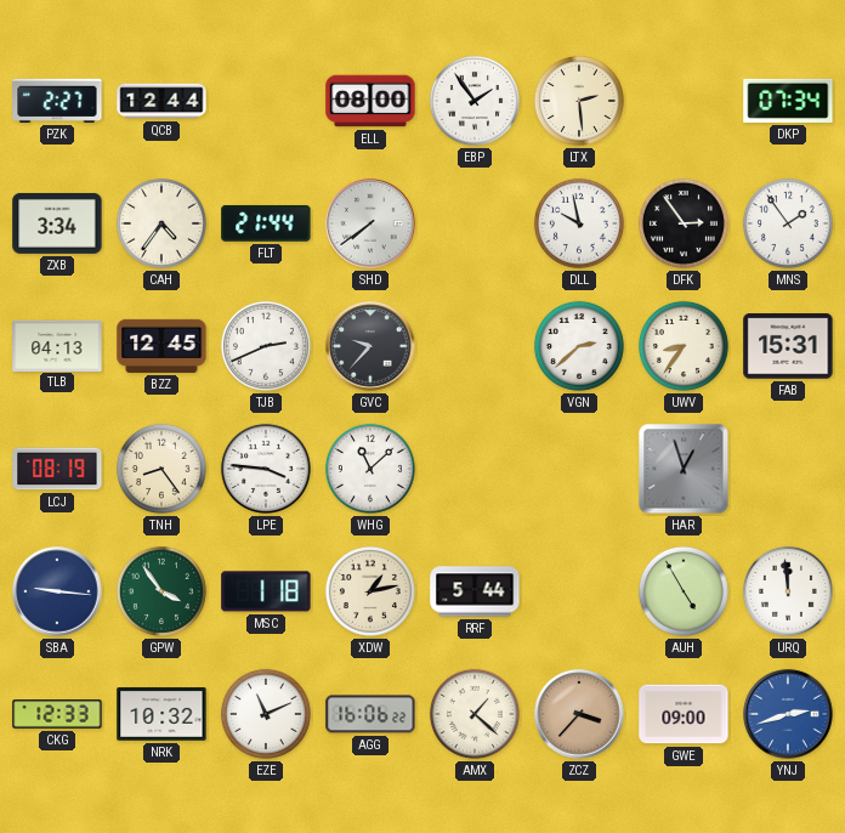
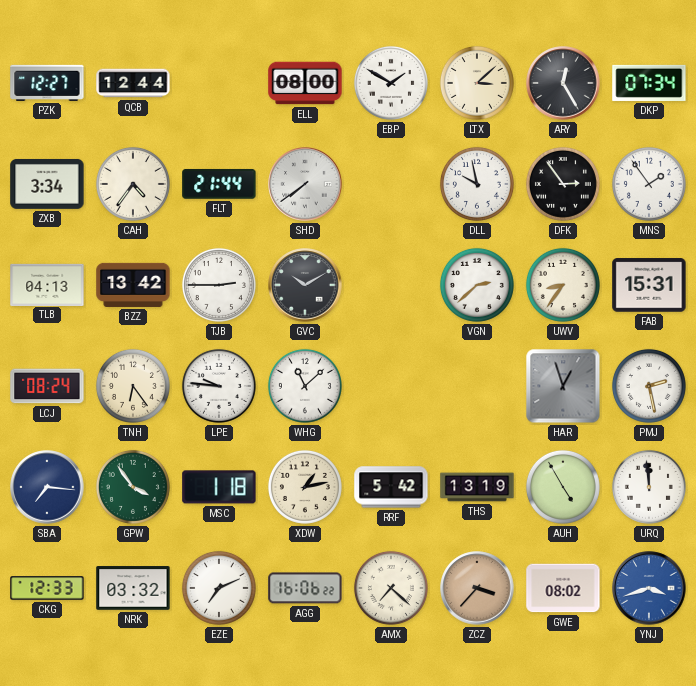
PZK: 2:27 -> 12:27
EBP: 1:54 -> 1:50
LTX: 2:29 -> 3:08
ARY: none -> 12:25
BZZ: 12:45 -> 13:42
TJB: 2:41 -> 2:45
GVC: 9:37 -> 10:10
LCJ: 08:19 -> 08:24
TNH: 8:24 -> 6:24
LPE: 3:46 -> 9:46
PMJ: none -> 2:28
SBA: 9:16 -> 7:16
RRF: 5:44 -> 5:42
THS: none -> 13:19
NRK: 10:32 -> 03:32
EZE: 11:11 -> 7:11
AMX: 1:22 -> 7:22
GWE: 09:00 -> 08:02
YNJ: 2:42 -> 3:42
